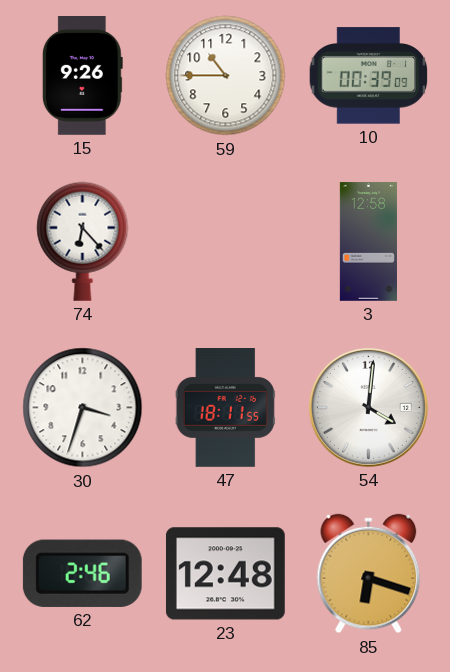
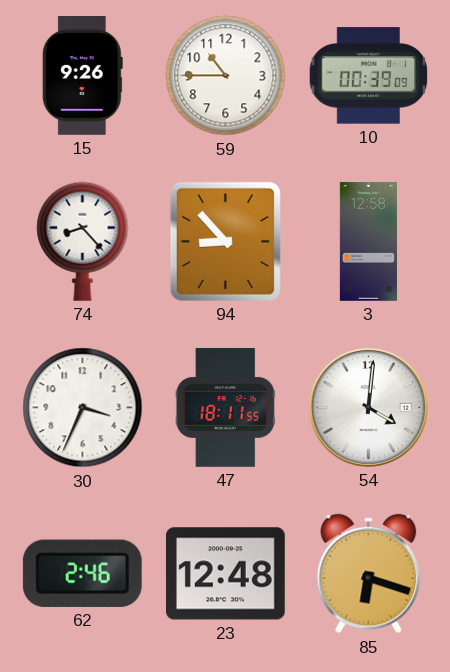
74: 6:23 -> 8:23
94: none -> 8:53
30: 3:33 -> 3:34
